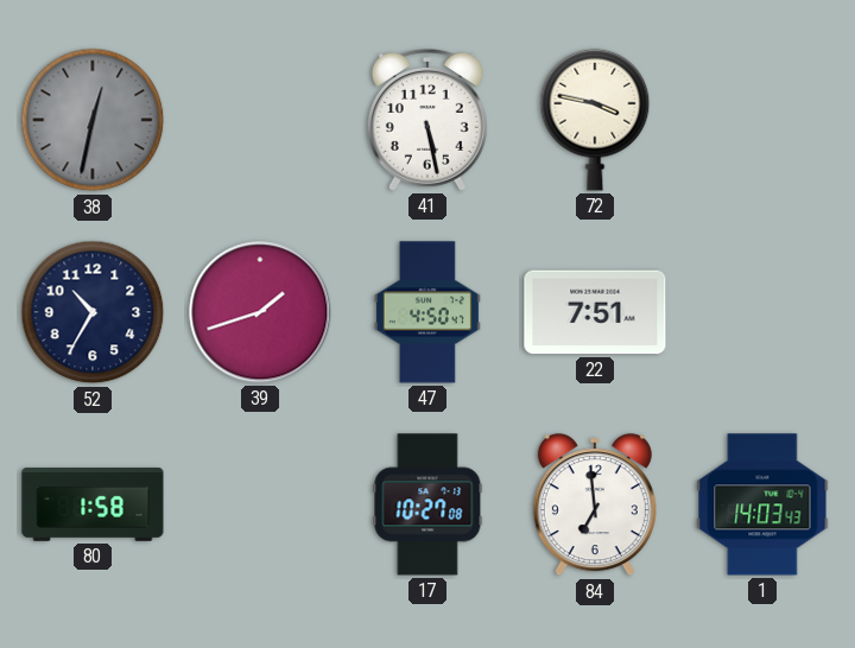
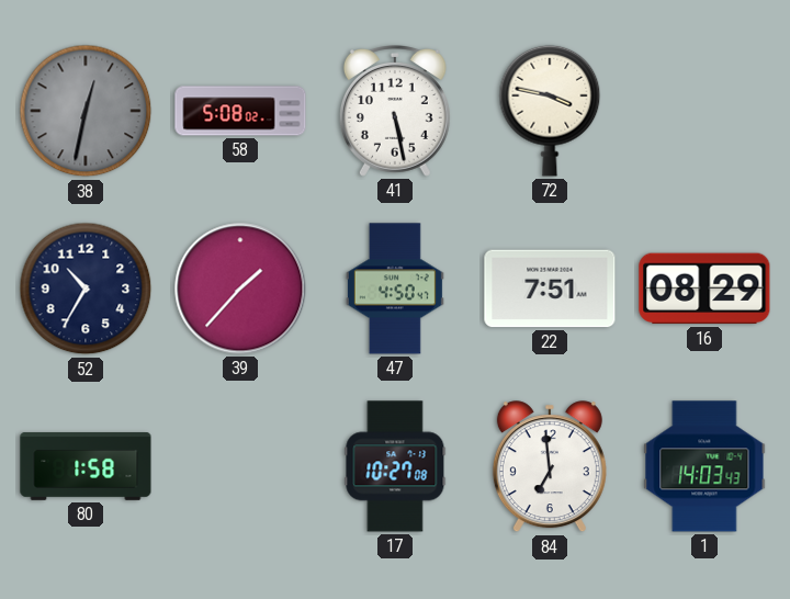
58: none -> 5:08
39: 1:42 -> 1:37
16: none -> 08:29
